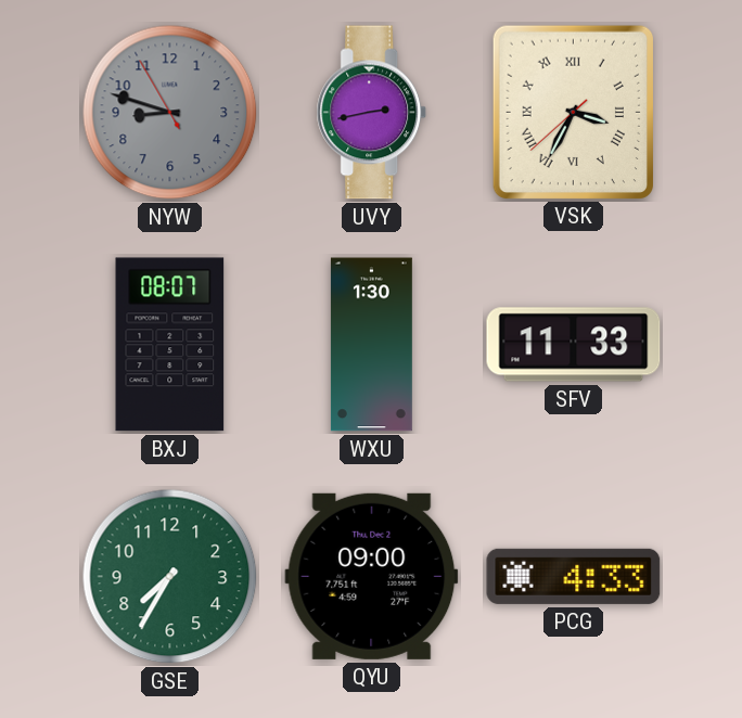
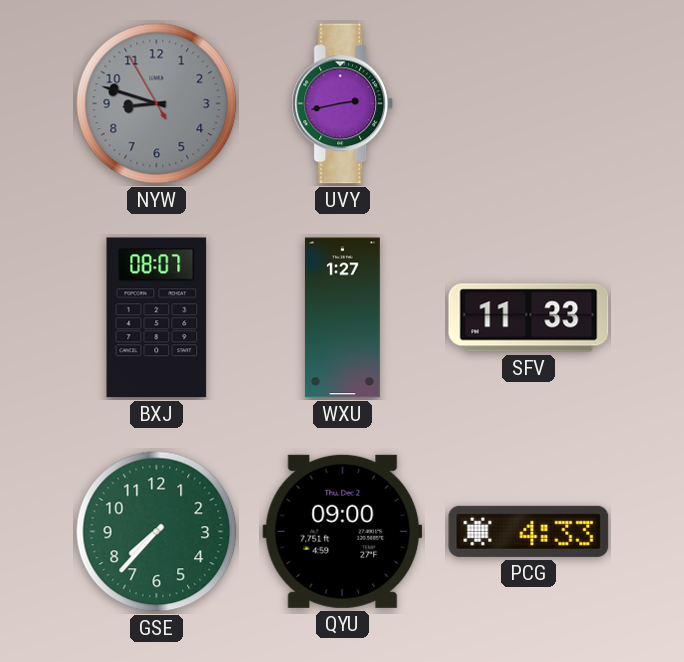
VSK: 3:34 -> none
WXU: 1:30 -> 1:27
GSE: 7:35 -> 7:37
